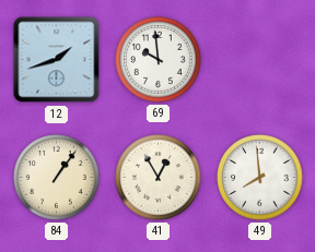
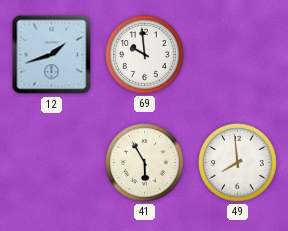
84: 1:06 -> none
41: 12:55 -> 5:55
